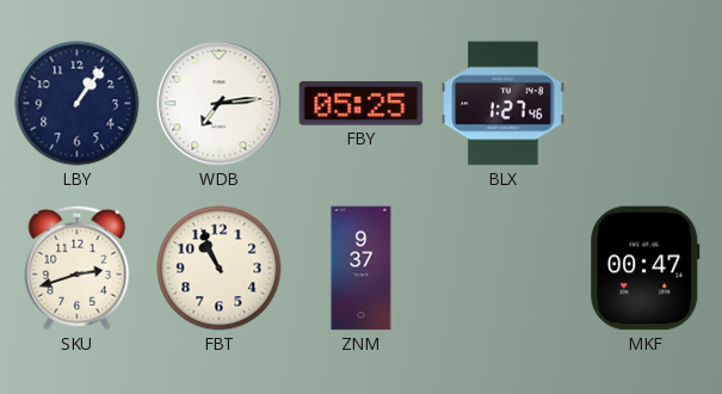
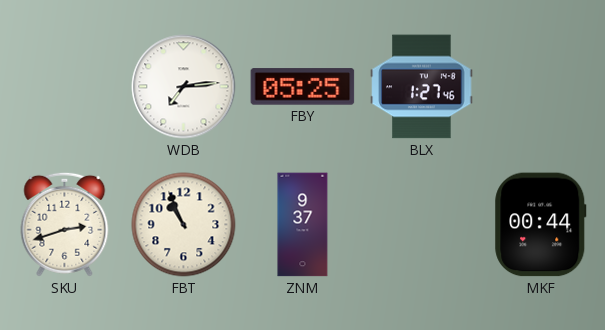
LBY: 1:06 -> none
MKF: 00:47 -> 00:44
